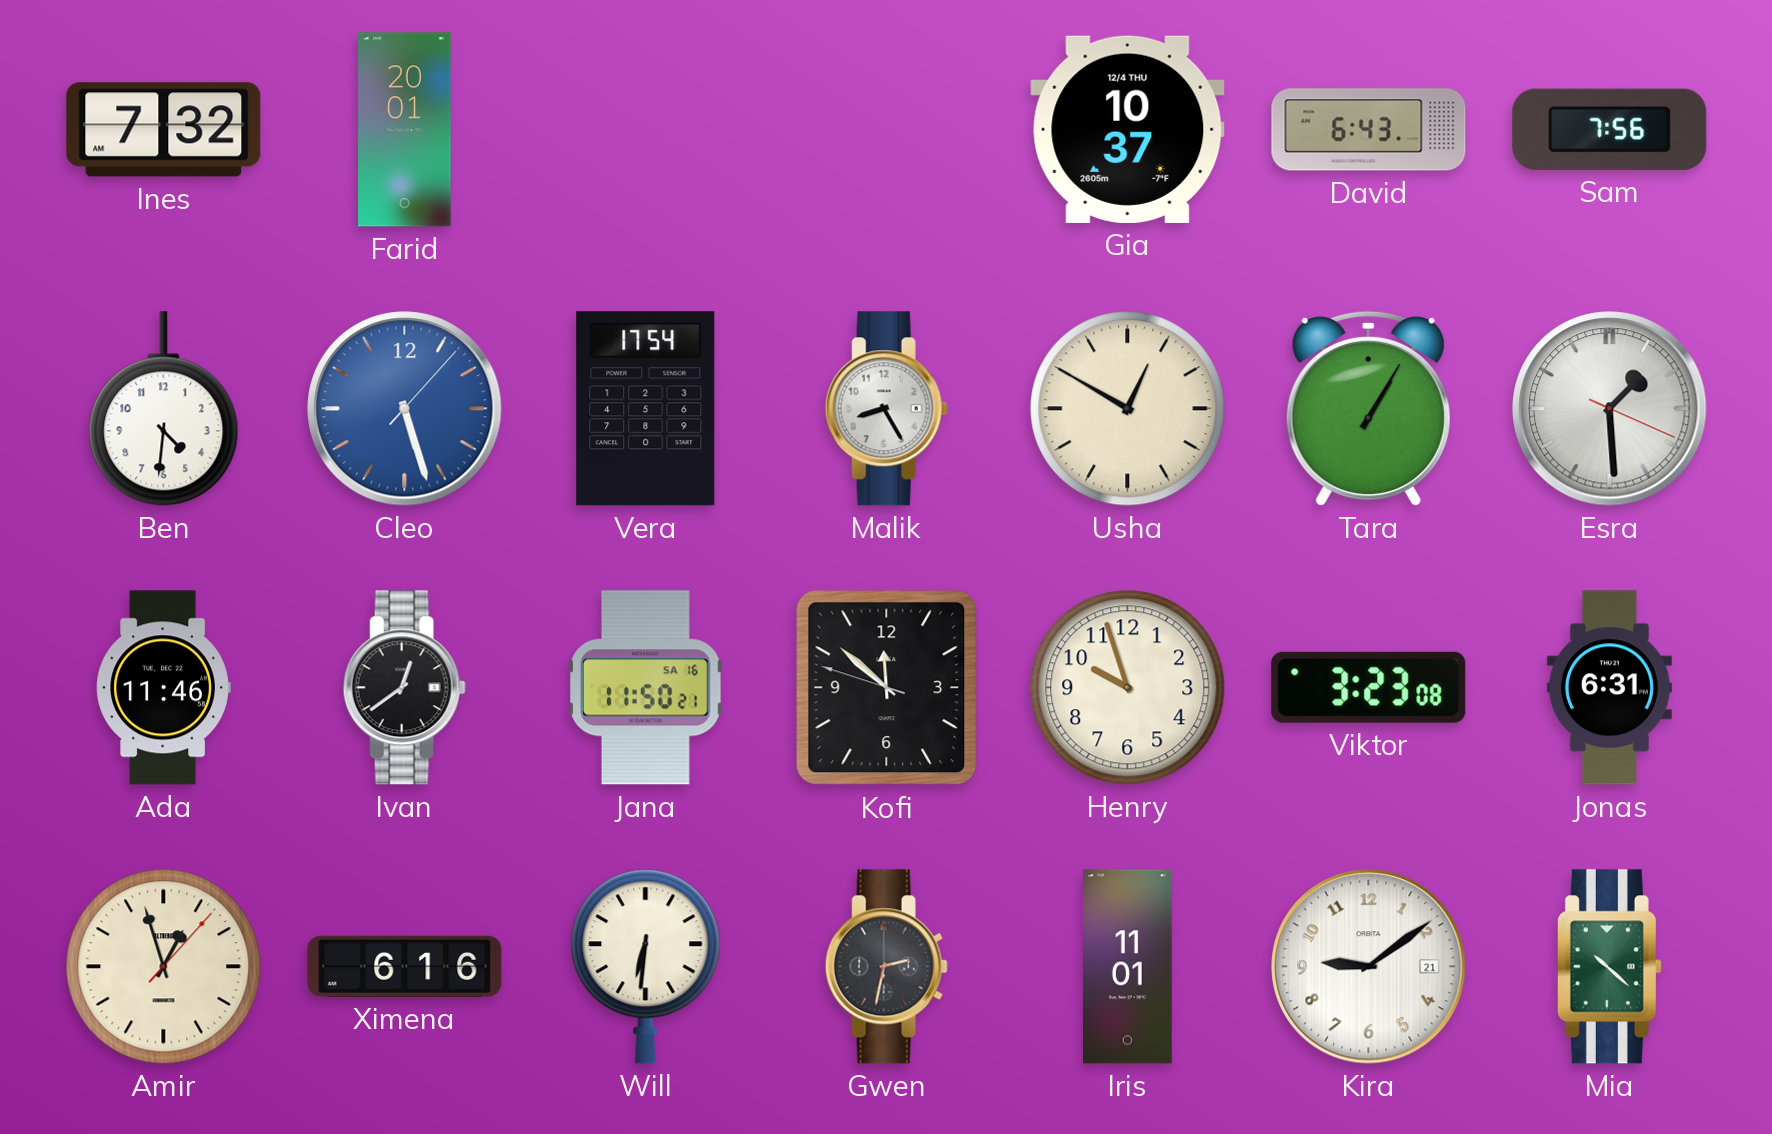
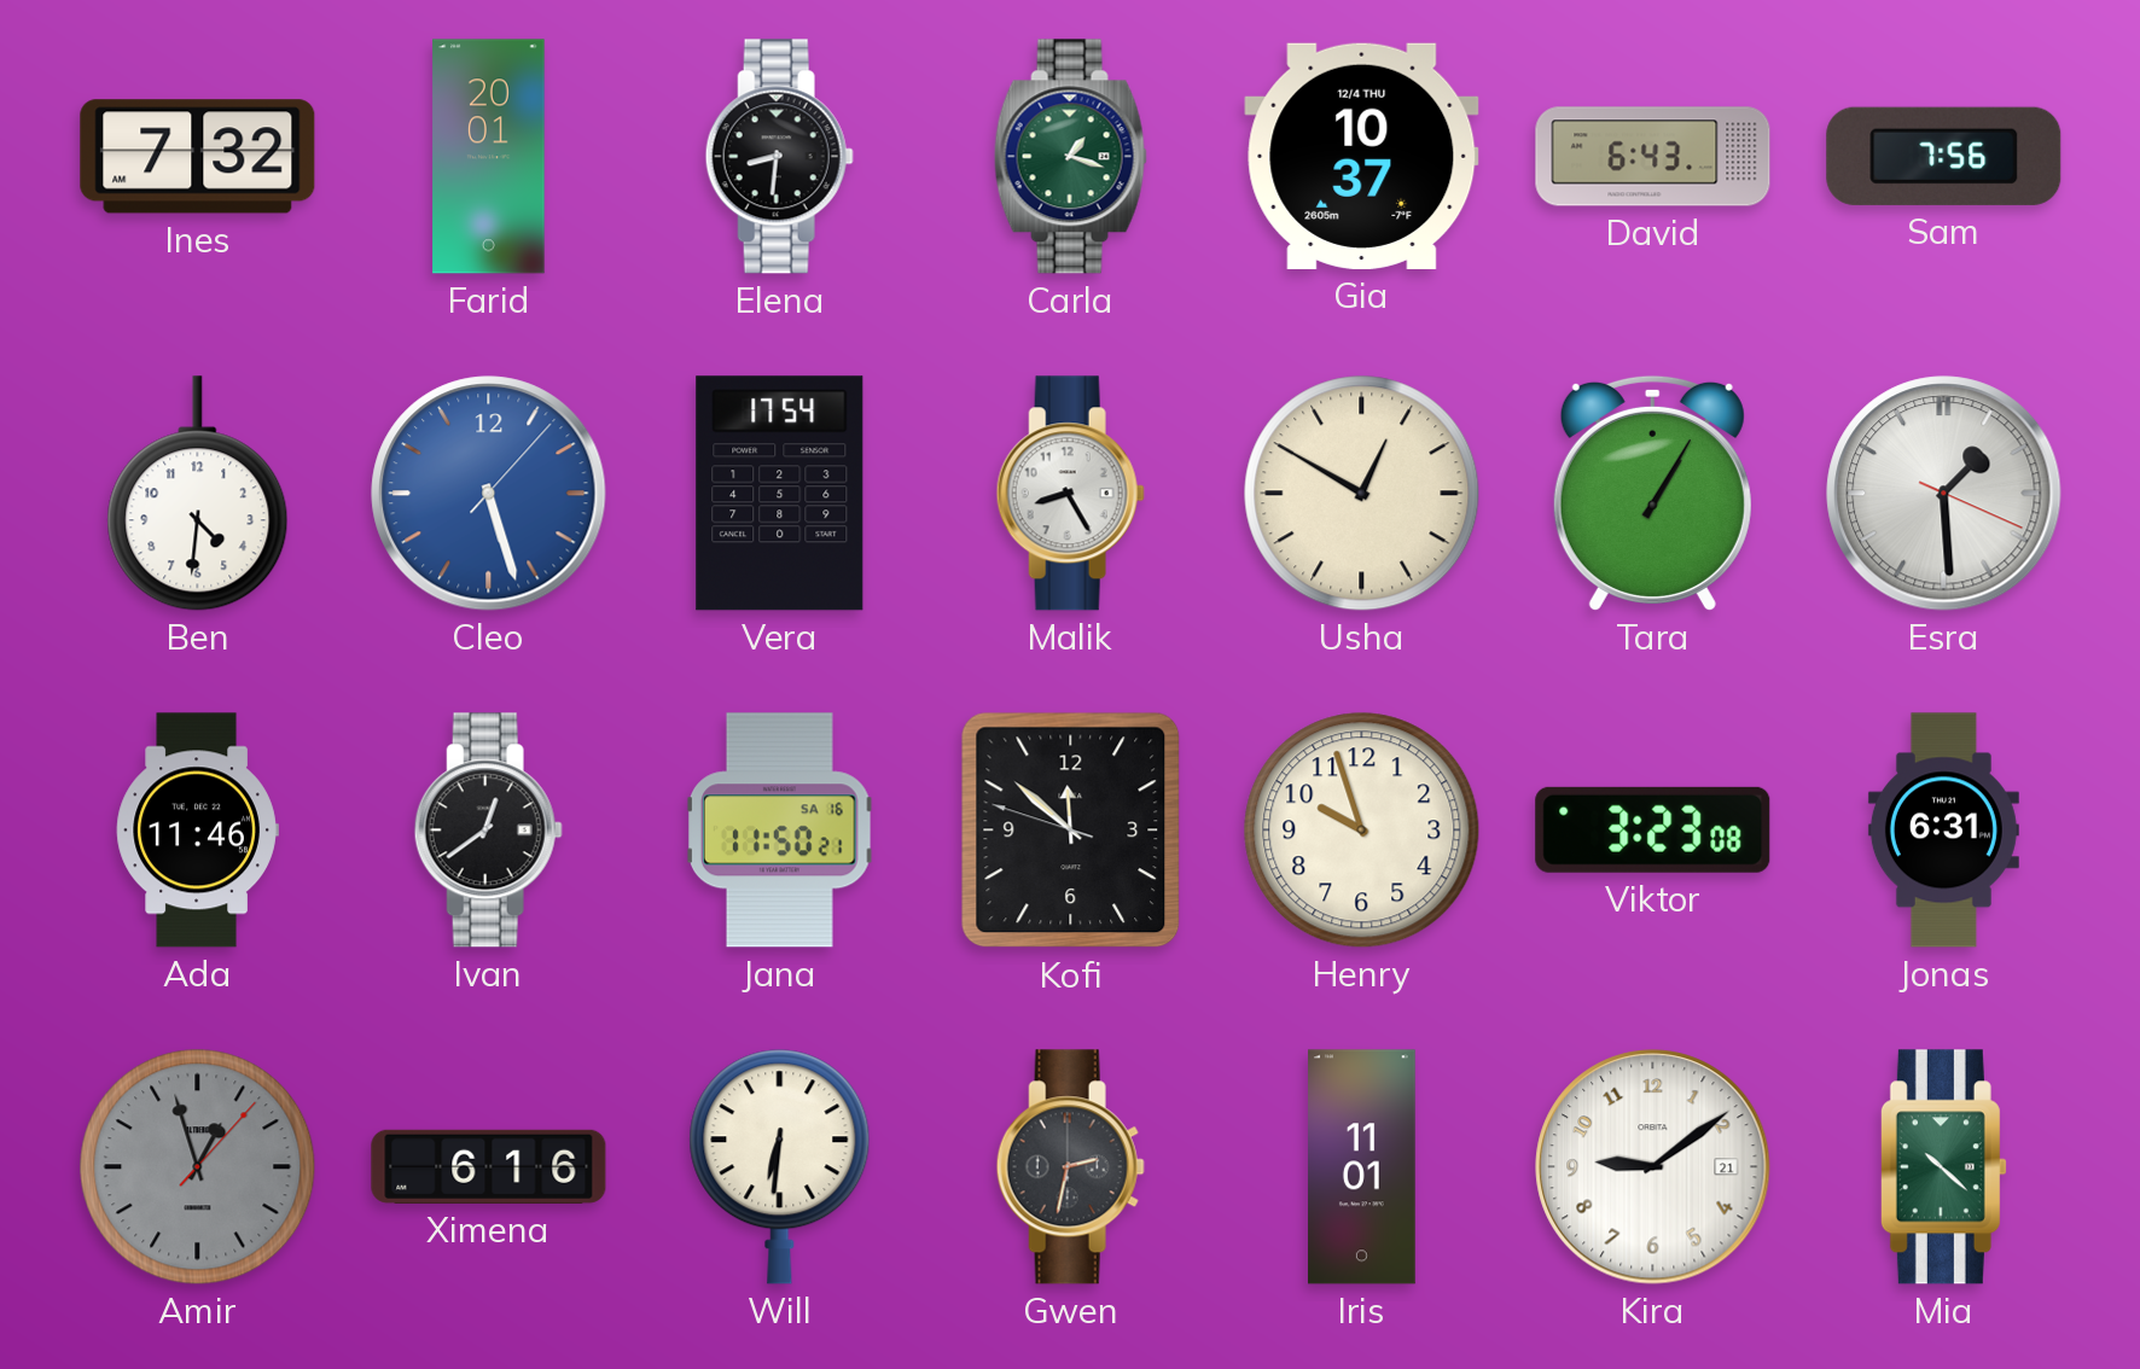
Elena: none -> 8:31
Carla: none -> 1:18
Amir dial: cream -> grey
